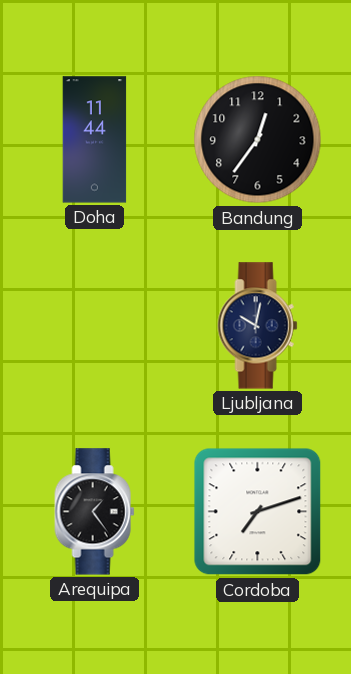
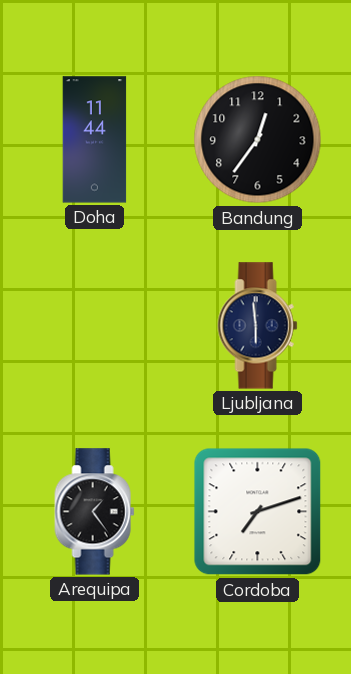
Ljubljana: 10:02 -> 5:59
